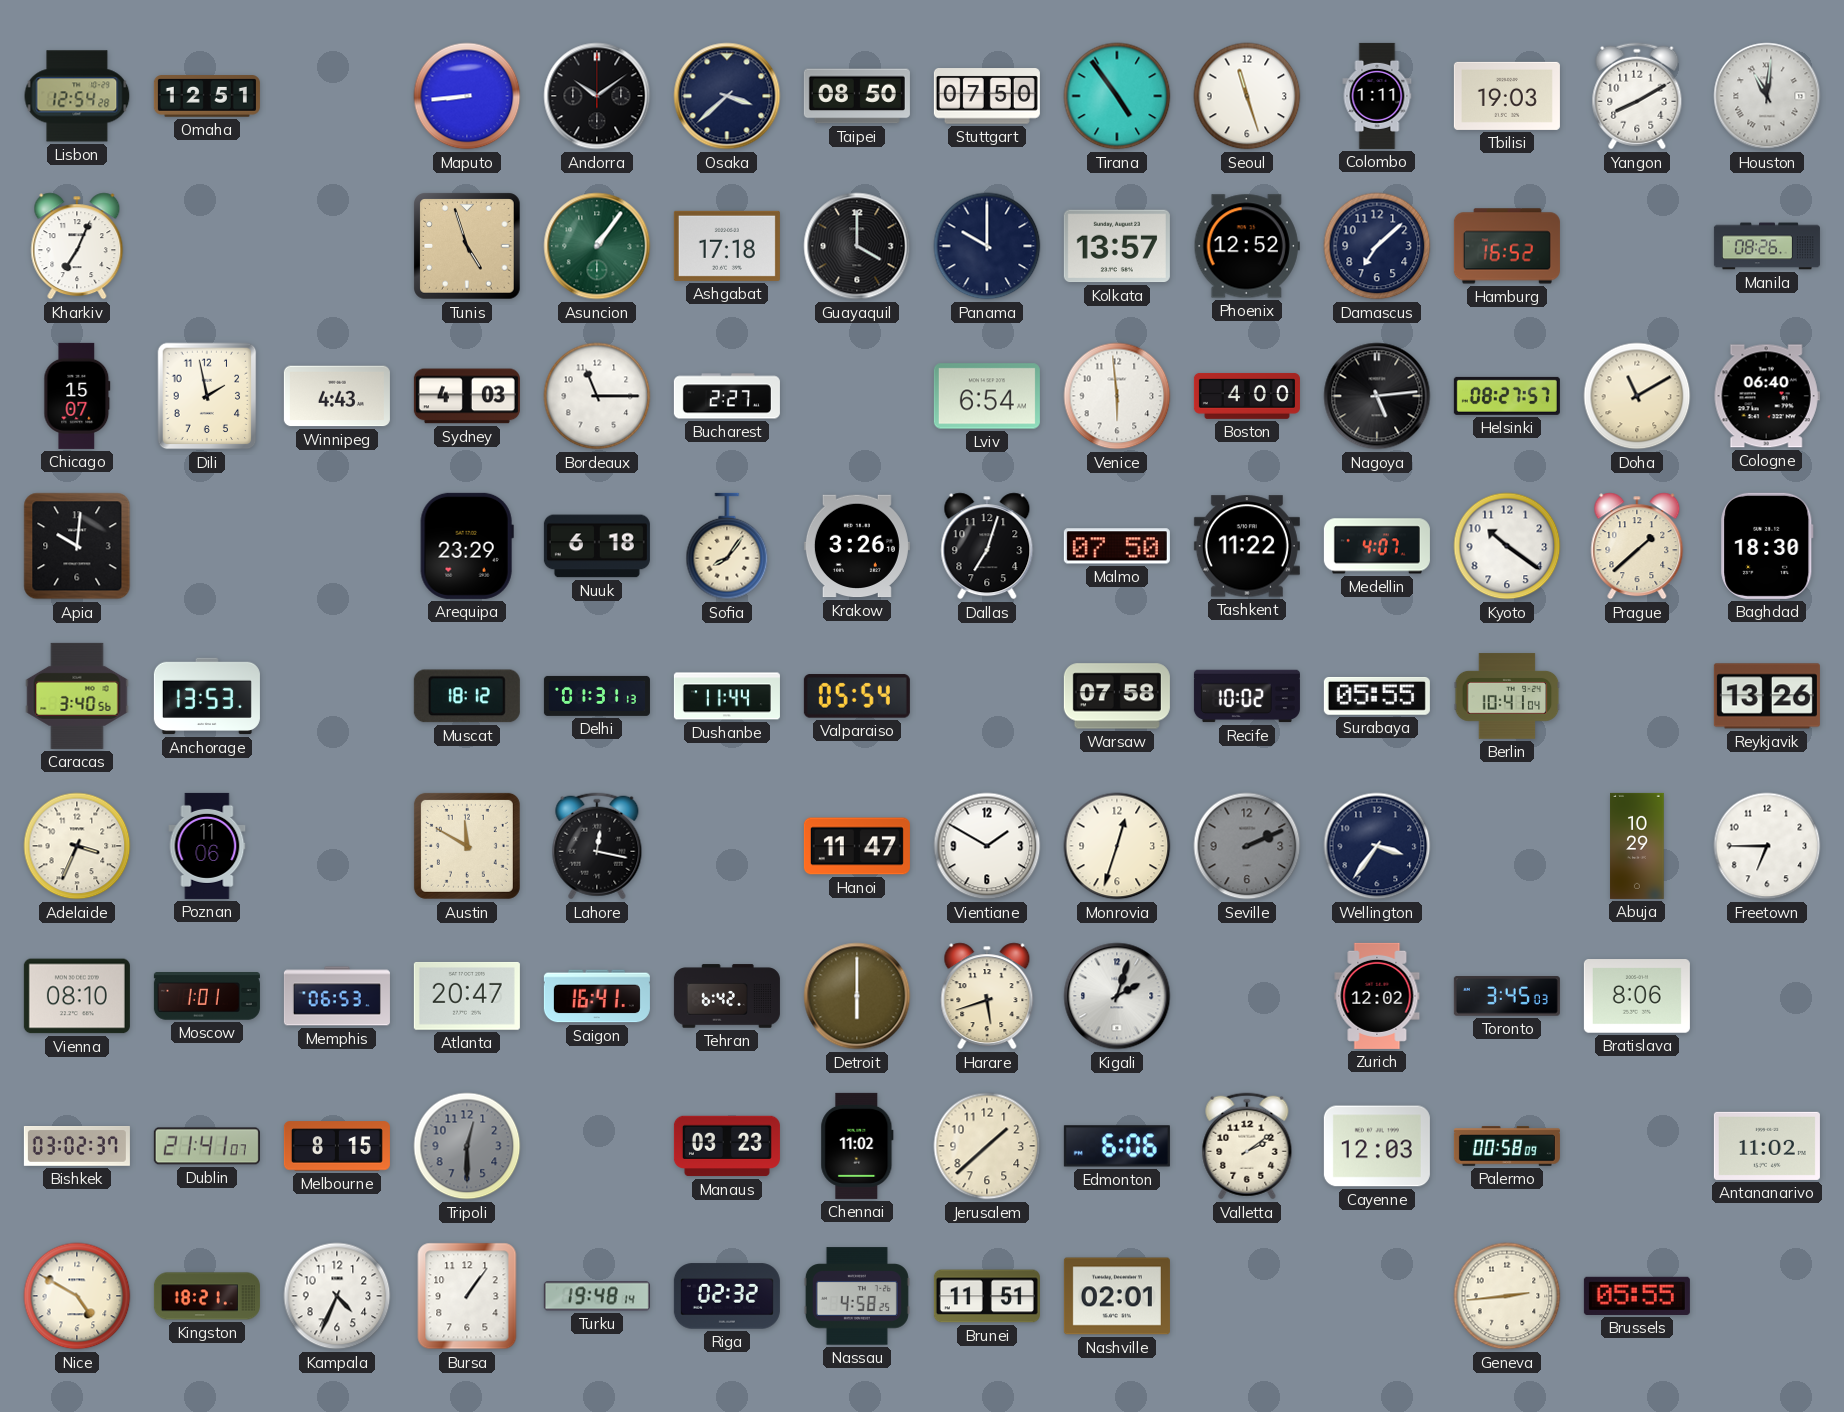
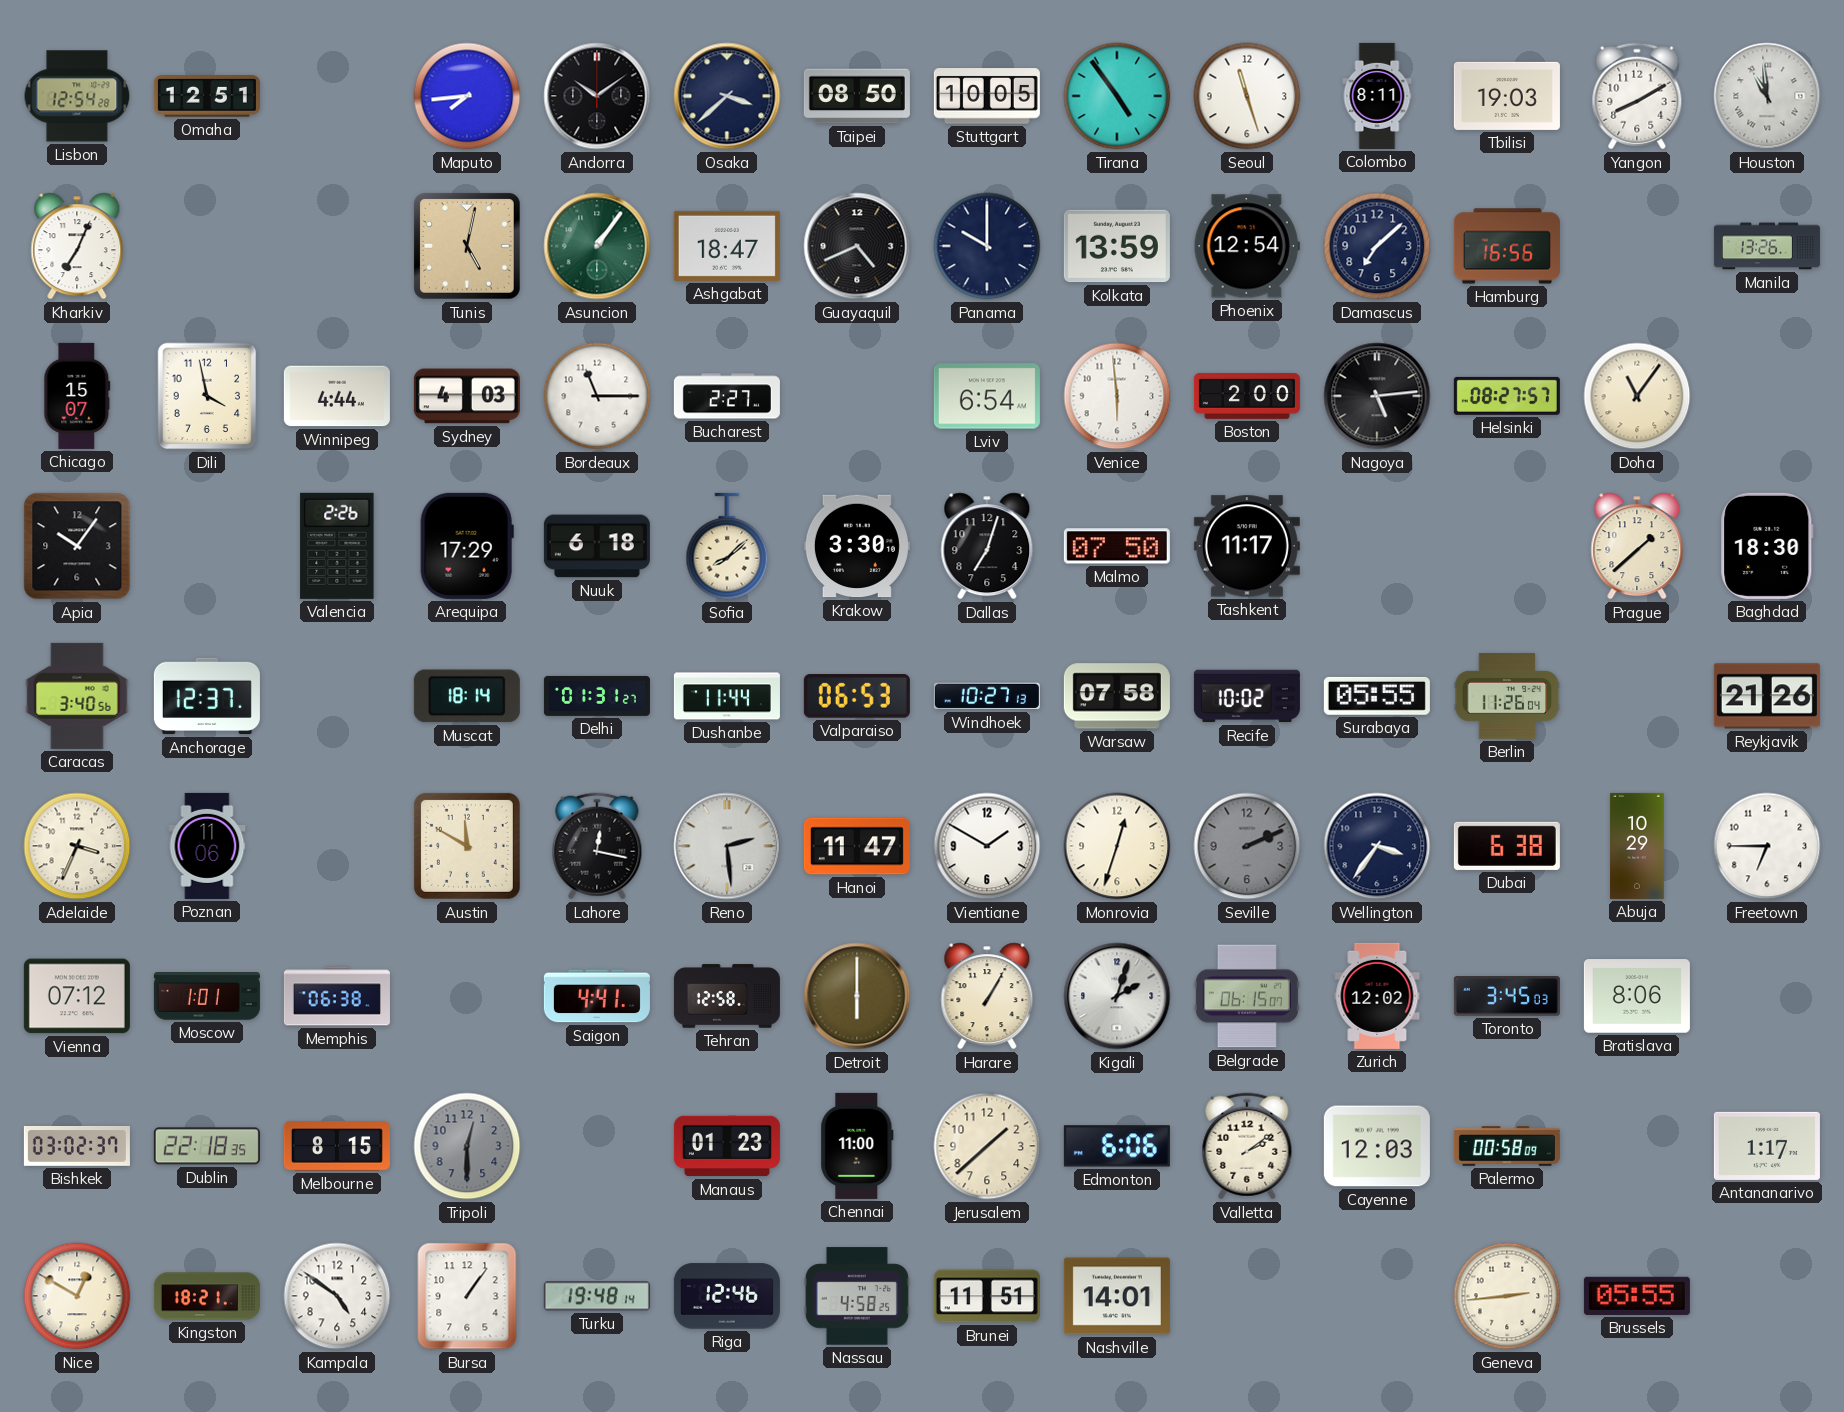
Maputo: 8:44 -> 7:44
Stuttgart: 07:50 -> 10:05
Colombo: 1:11 -> 8:11
Houston: 11:01 -> 10:59
Tunis: 4:57 -> 5:02
Ashgabat: 17:18 -> 18:47
Guayaquil: 4:00 -> 4:41
Kolkata: 13:57 -> 13:59
Phoenix: 12:52 -> 12:54
Hamburg: 16:52 -> 16:56
Manila: 08:26 -> 13:26
Dili: 1:58 -> 3:58
Winnipeg: 4:43 -> 4:44
Boston: 4:00 -> 2:00
Doha: 11:10 -> 11:06
Cologne: 06:40 -> none
Apia: 10:01 -> 10:06
Valencia: none -> 2:26
Arequipa: 23:29 -> 17:29
Sofia: 8:06 -> 8:08
Krakow: 3:26 -> 3:30
Tashkent: 11:22 -> 11:17
Medellin: 4:07 -> none
Kyoto: 10:21 -> none
Anchorage: 13:53 -> 12:37
Muscat: 18:12 -> 18:14
Delhi: 01:31:13 -> 01:31:27
Valparaiso: 05:54 -> 06:53
Windhoek: none -> 10:27
Berlin: 10:41 -> 11:26
Reykjavik: 13:26 -> 21:26
Reno: none -> 2:29
Dubai: none -> 6:38
Vienna: 08:10 -> 07:12
Memphis: 06:53 -> 06:38
Atlanta: 20:47 -> none
Saigon: 16:41 -> 4:41
Tehran: 6:42 -> 12:58
Harare: 5:42 -> 1:05
Belgrade: none -> 06:15
Dublin: 21:41 -> 22:18
Manaus: 03:23 -> 01:23
Chennai: 11:02 -> 11:00
Antananarivo: 11:02 -> 1:17
Nice: 4:50 -> 12:50
Kampala: 4:34 -> 4:51
Riga: 02:32 -> 12:46
Nashville: 02:01 -> 14:01
